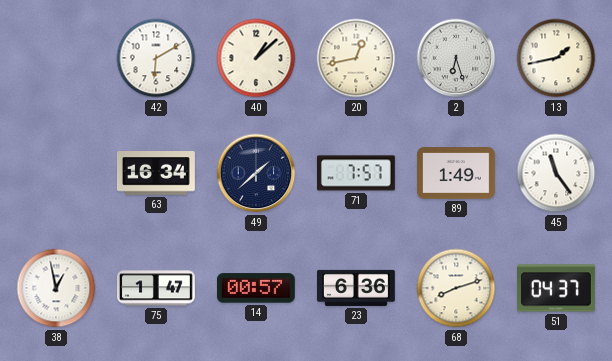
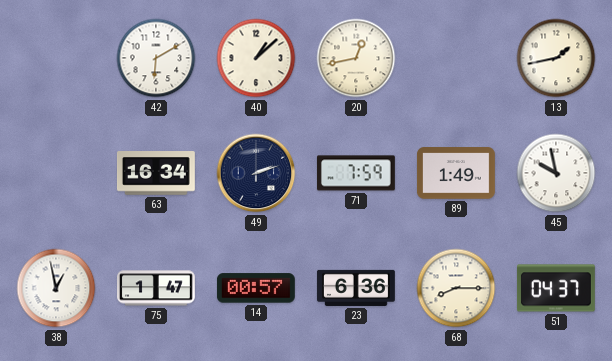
2: 6:27 -> none
49: 1:38 -> 2:12
71: 7:57 -> 7:59
45: 11:24 -> 9:58
68: 8:12 -> 8:15
